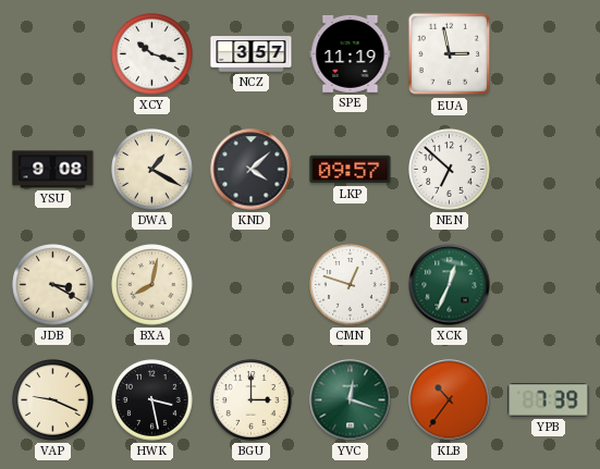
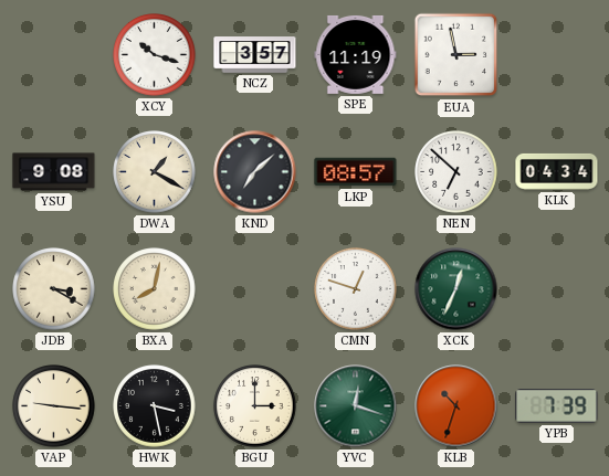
KND: 4:08 -> 7:08
LKP: 09:57 -> 08:57
KLK: none -> 04:34
VAP: 9:19 -> 9:16
KLB: 10:36 -> 10:33
